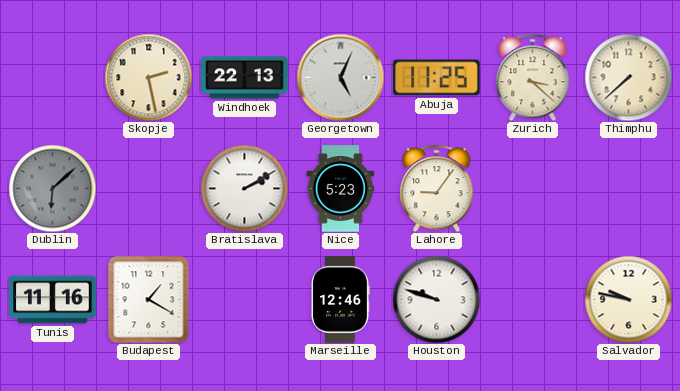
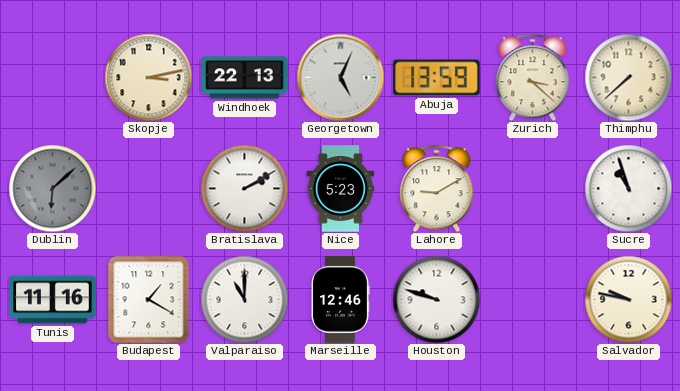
Skopje: 2:28 -> 3:13
Abuja: 11:25 -> 13:59
Lahore: 9:06 -> 9:10
Sucre: none -> 10:57
Valparaiso: none -> 11:00
